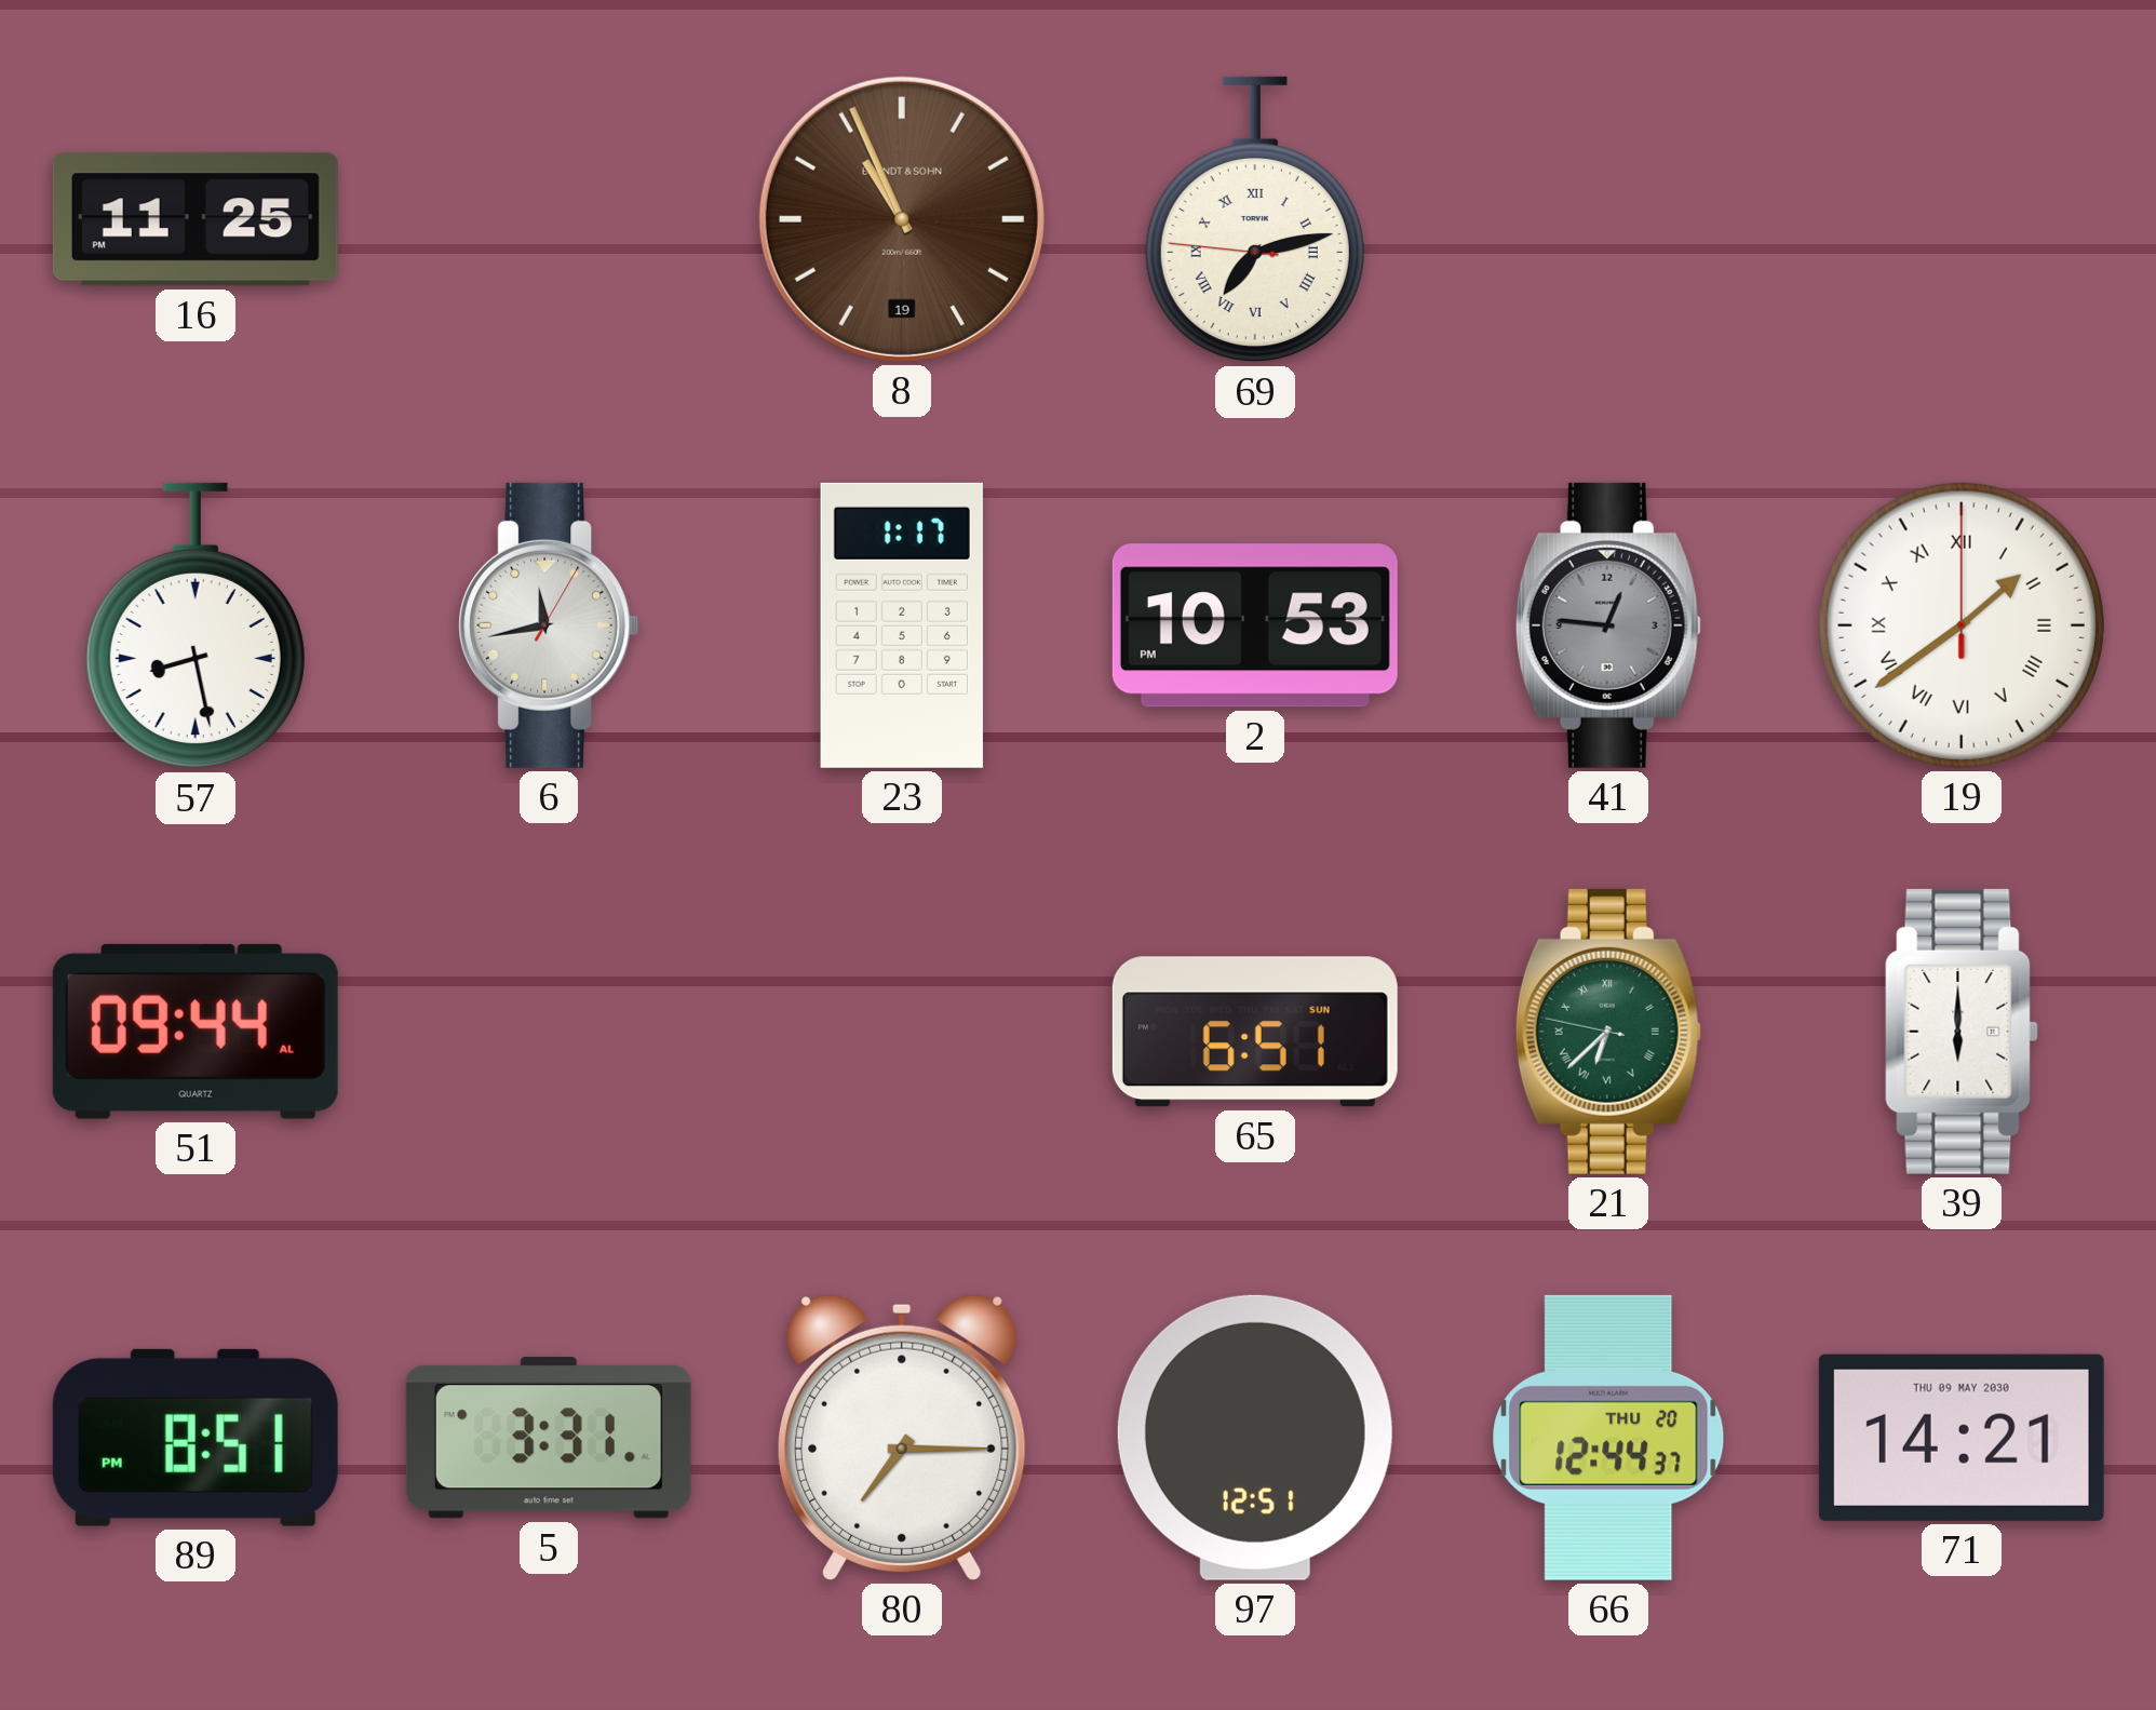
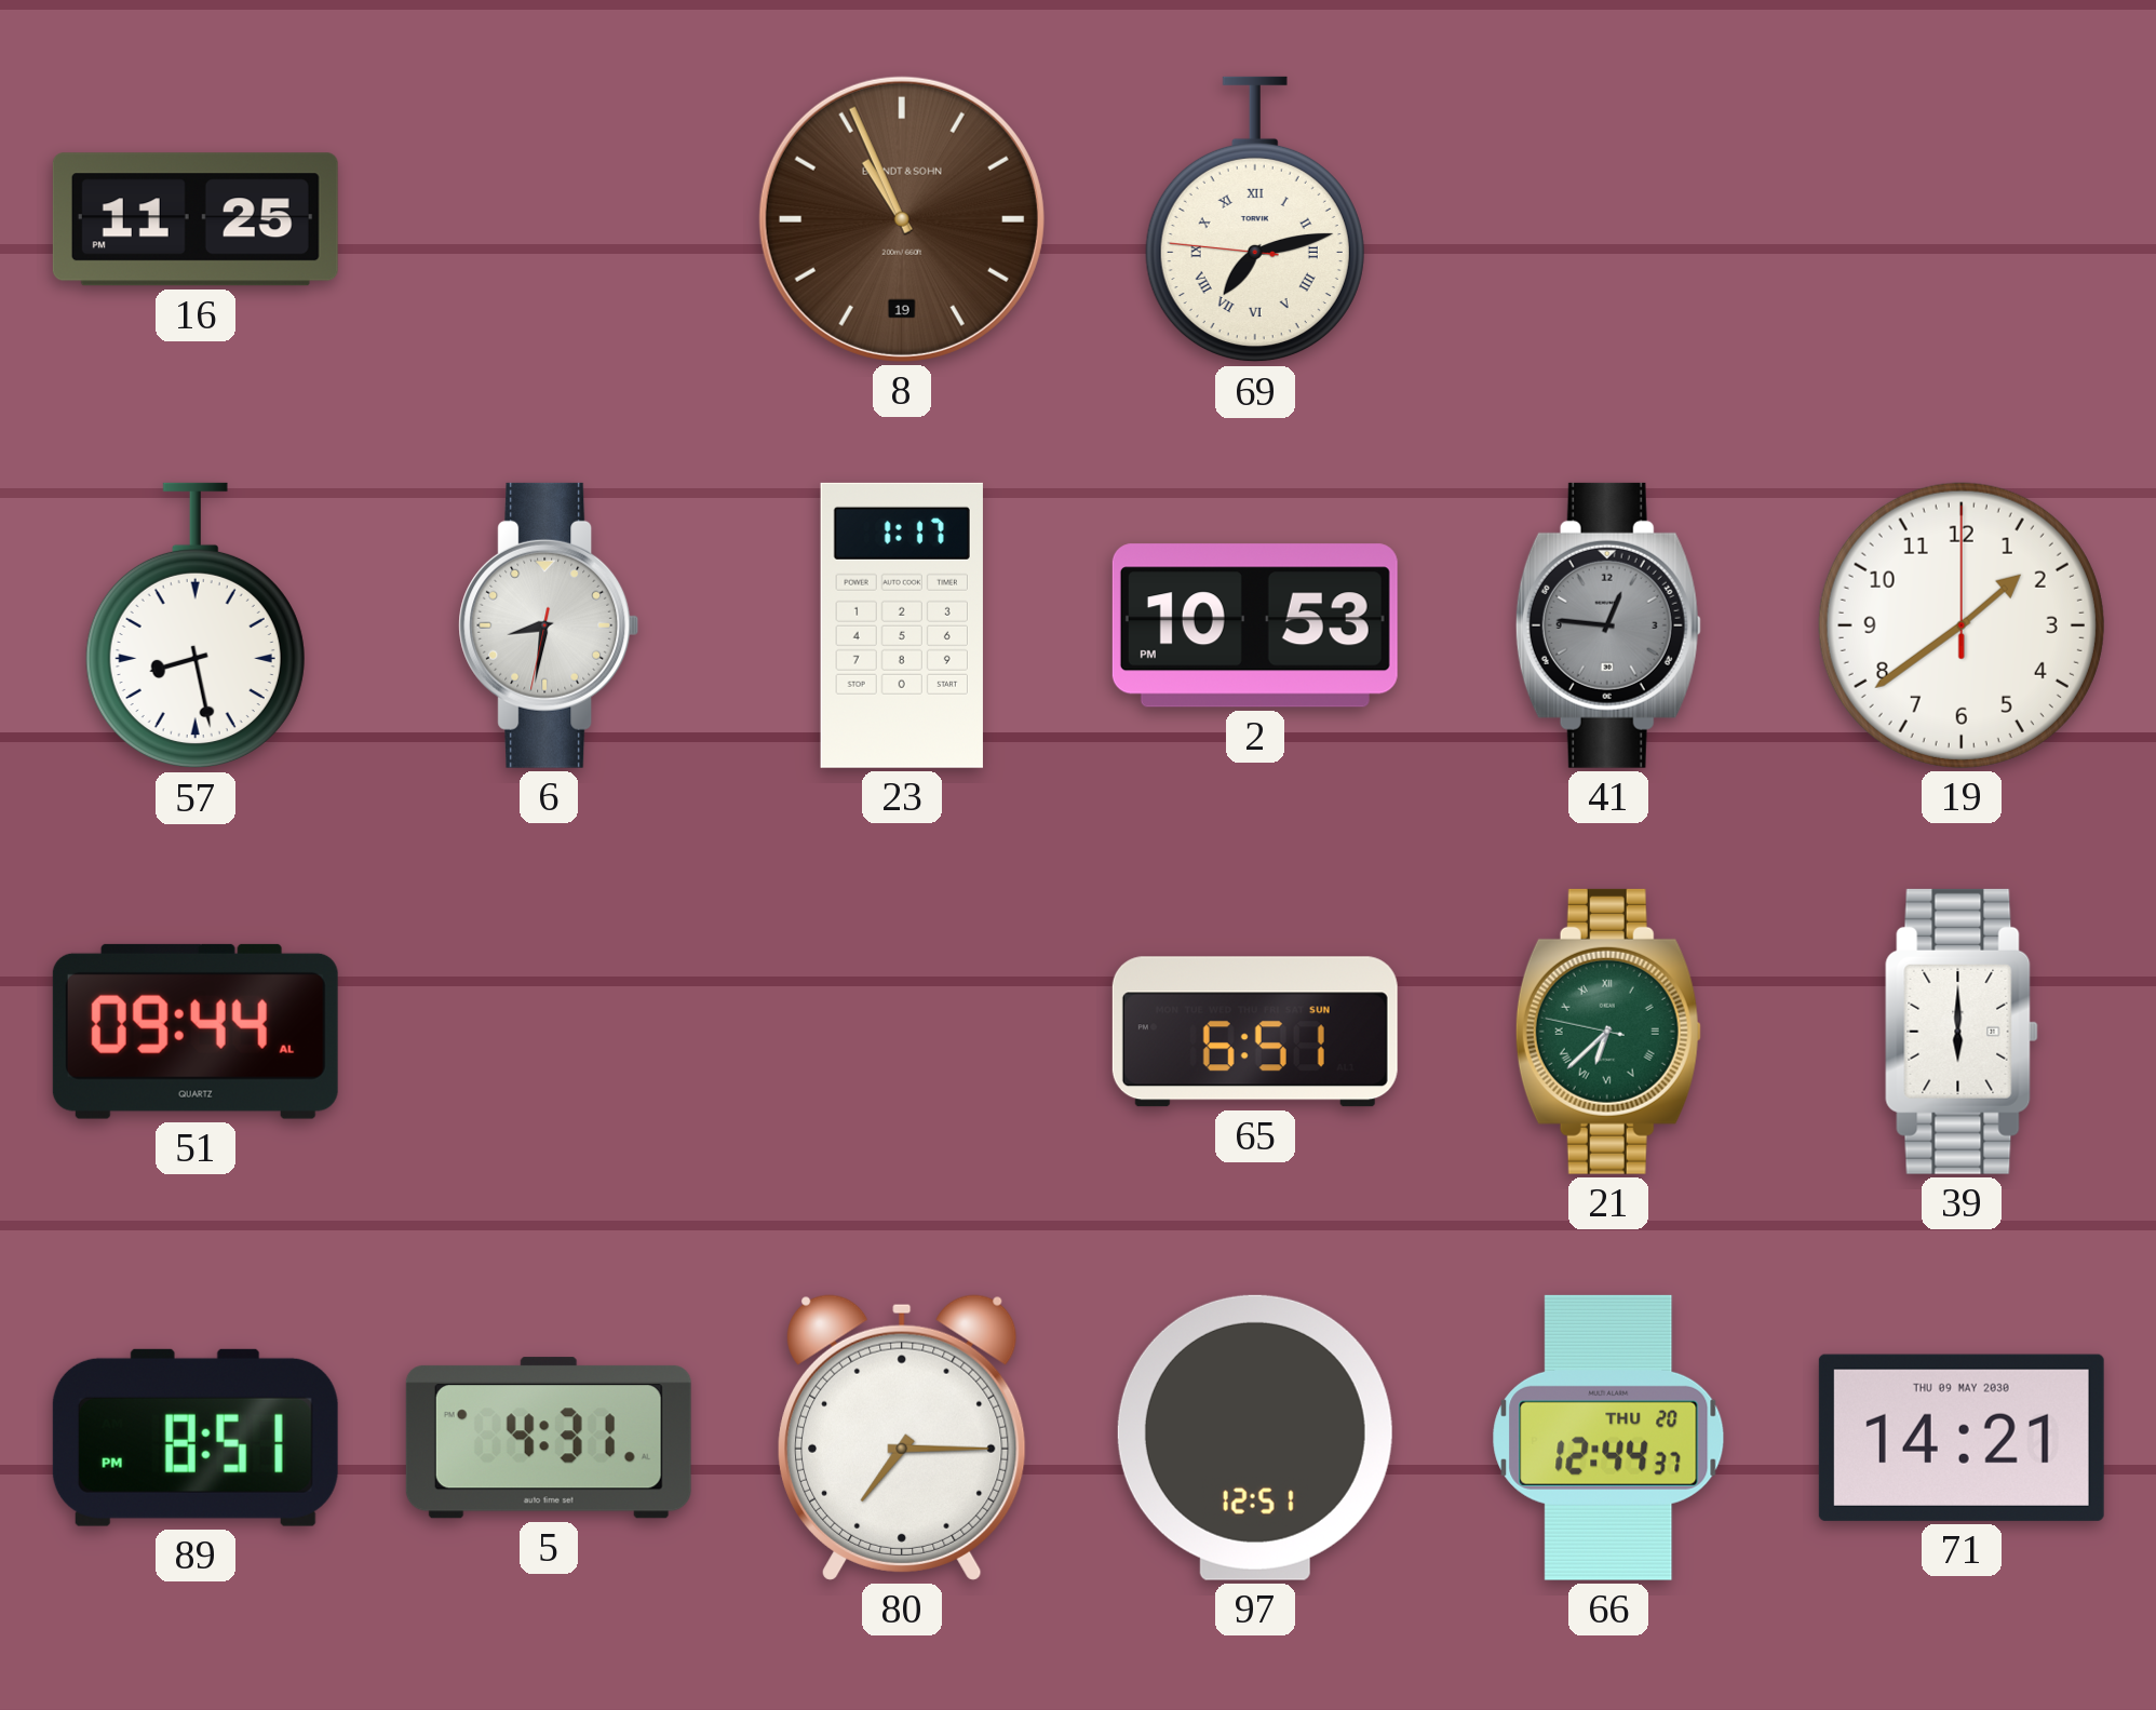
6: 11:43 -> 8:31
19 numerals: Roman -> Arabic
5: 3:31 -> 4:31
